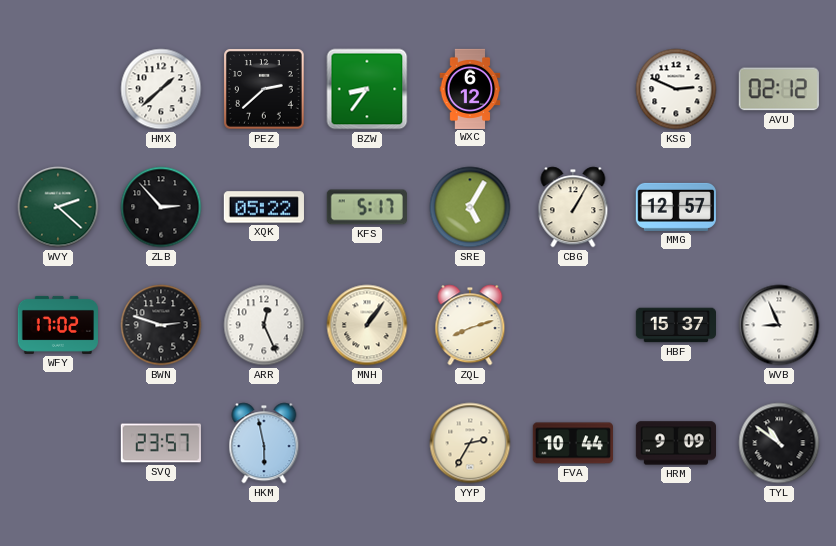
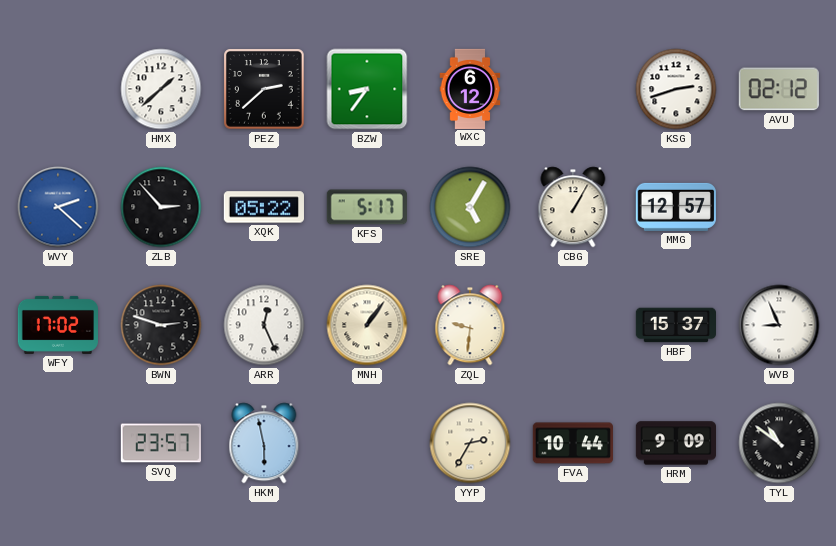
KSG: 2:49 -> 2:42
WVY dial: green -> blue
ZQL: 8:12 -> 9:31
